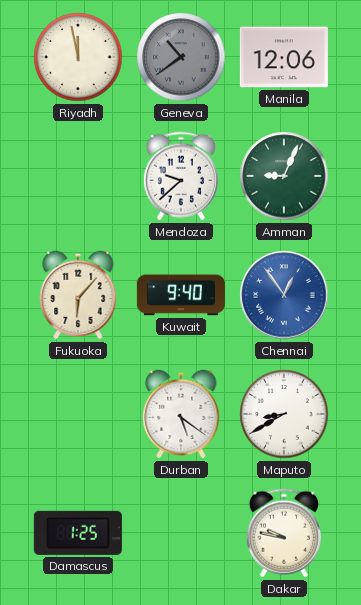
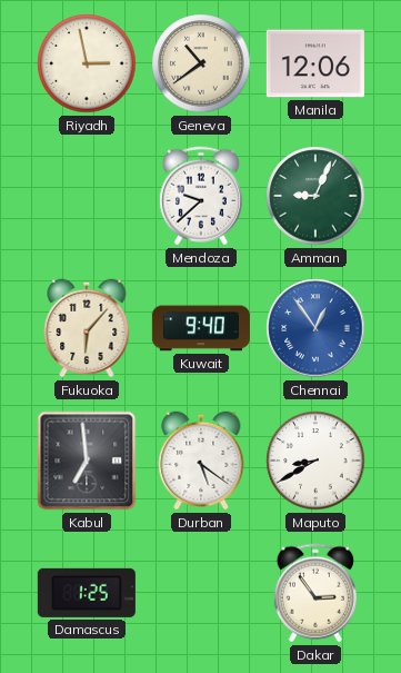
Riyadh: 11:58 -> 2:58
Geneva dial: grey -> cream
Kabul: none -> 6:59
Dakar: 9:47 -> 2:54
